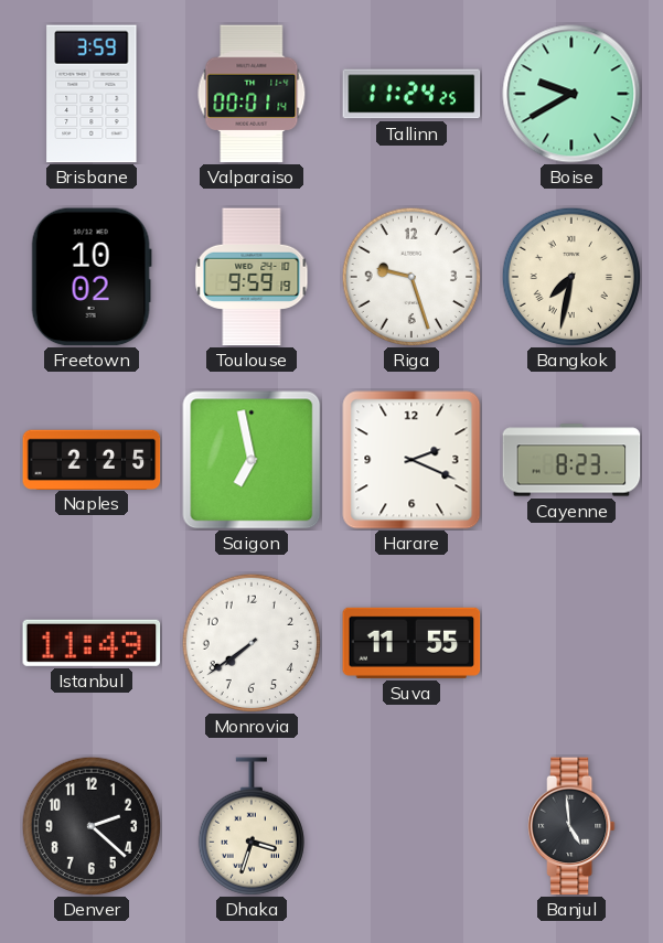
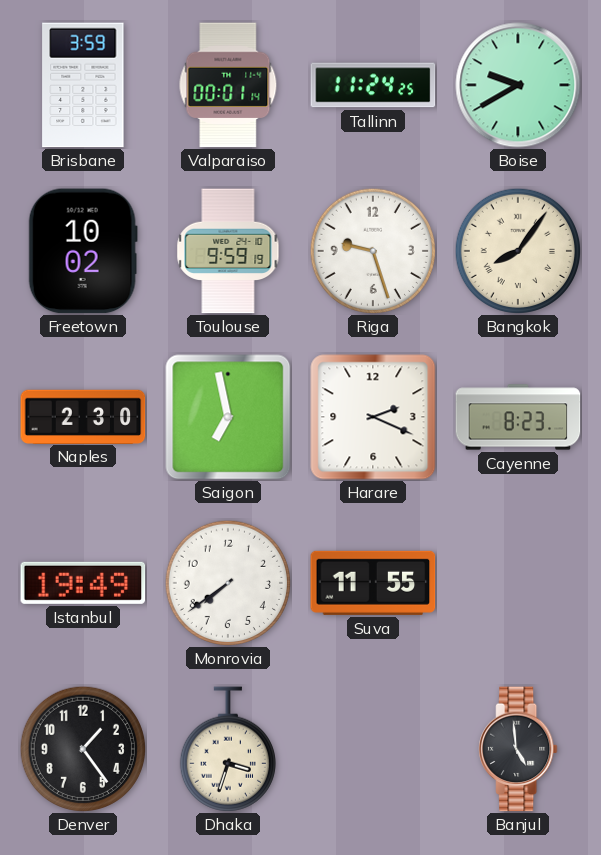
Bangkok: 7:32 -> 8:06
Naples: 2:25 -> 2:30
Istanbul: 11:49 -> 19:49
Denver: 2:22 -> 1:24
